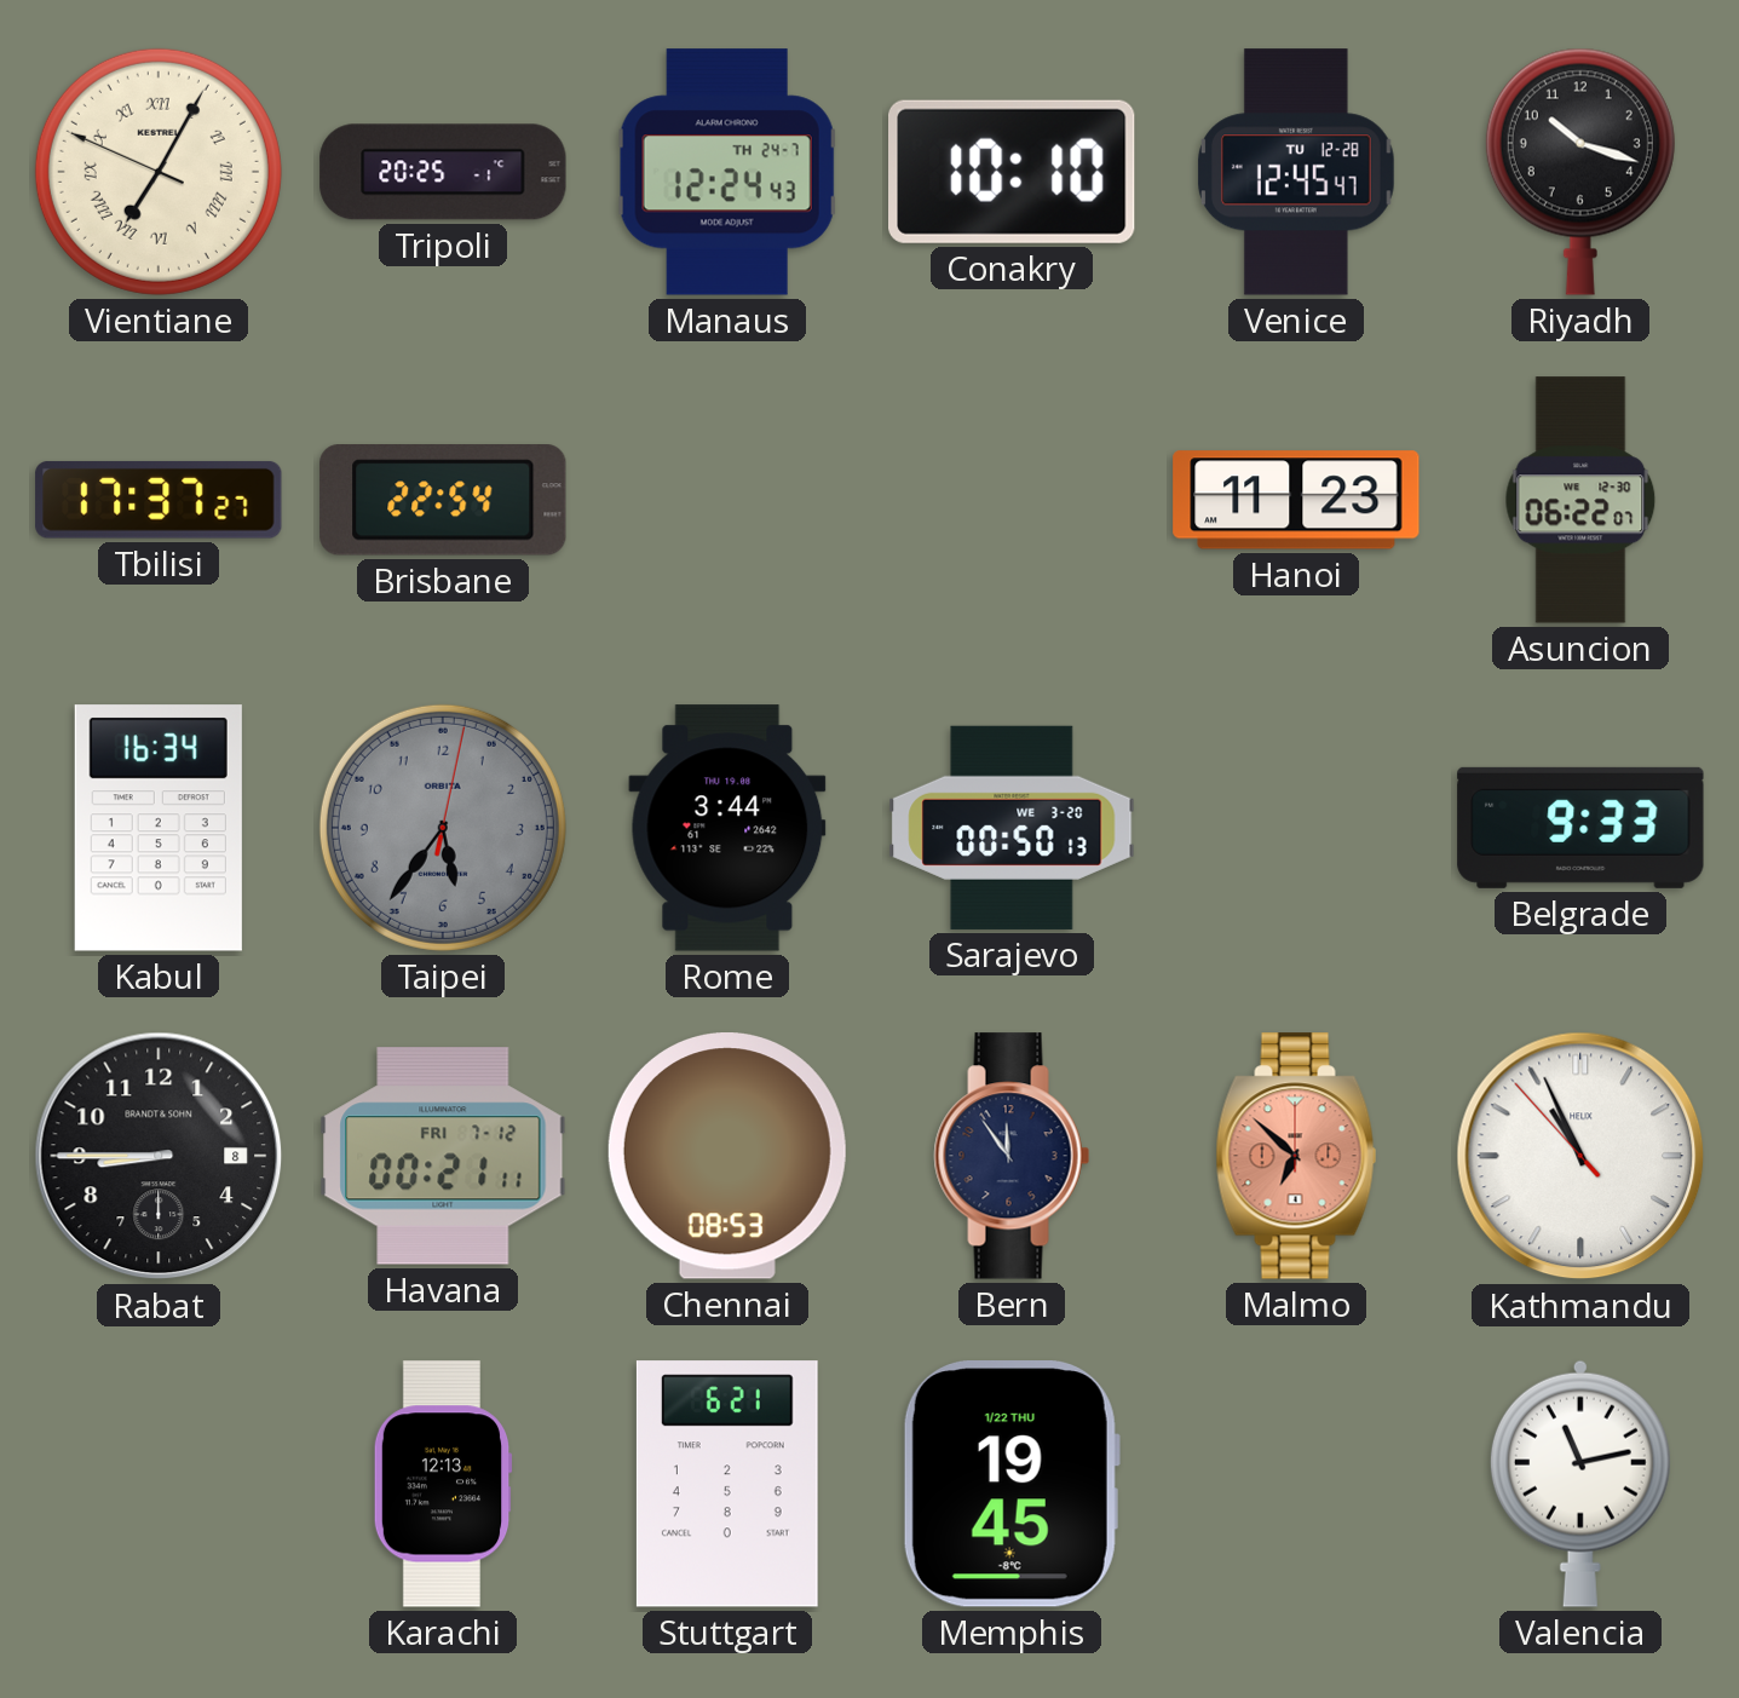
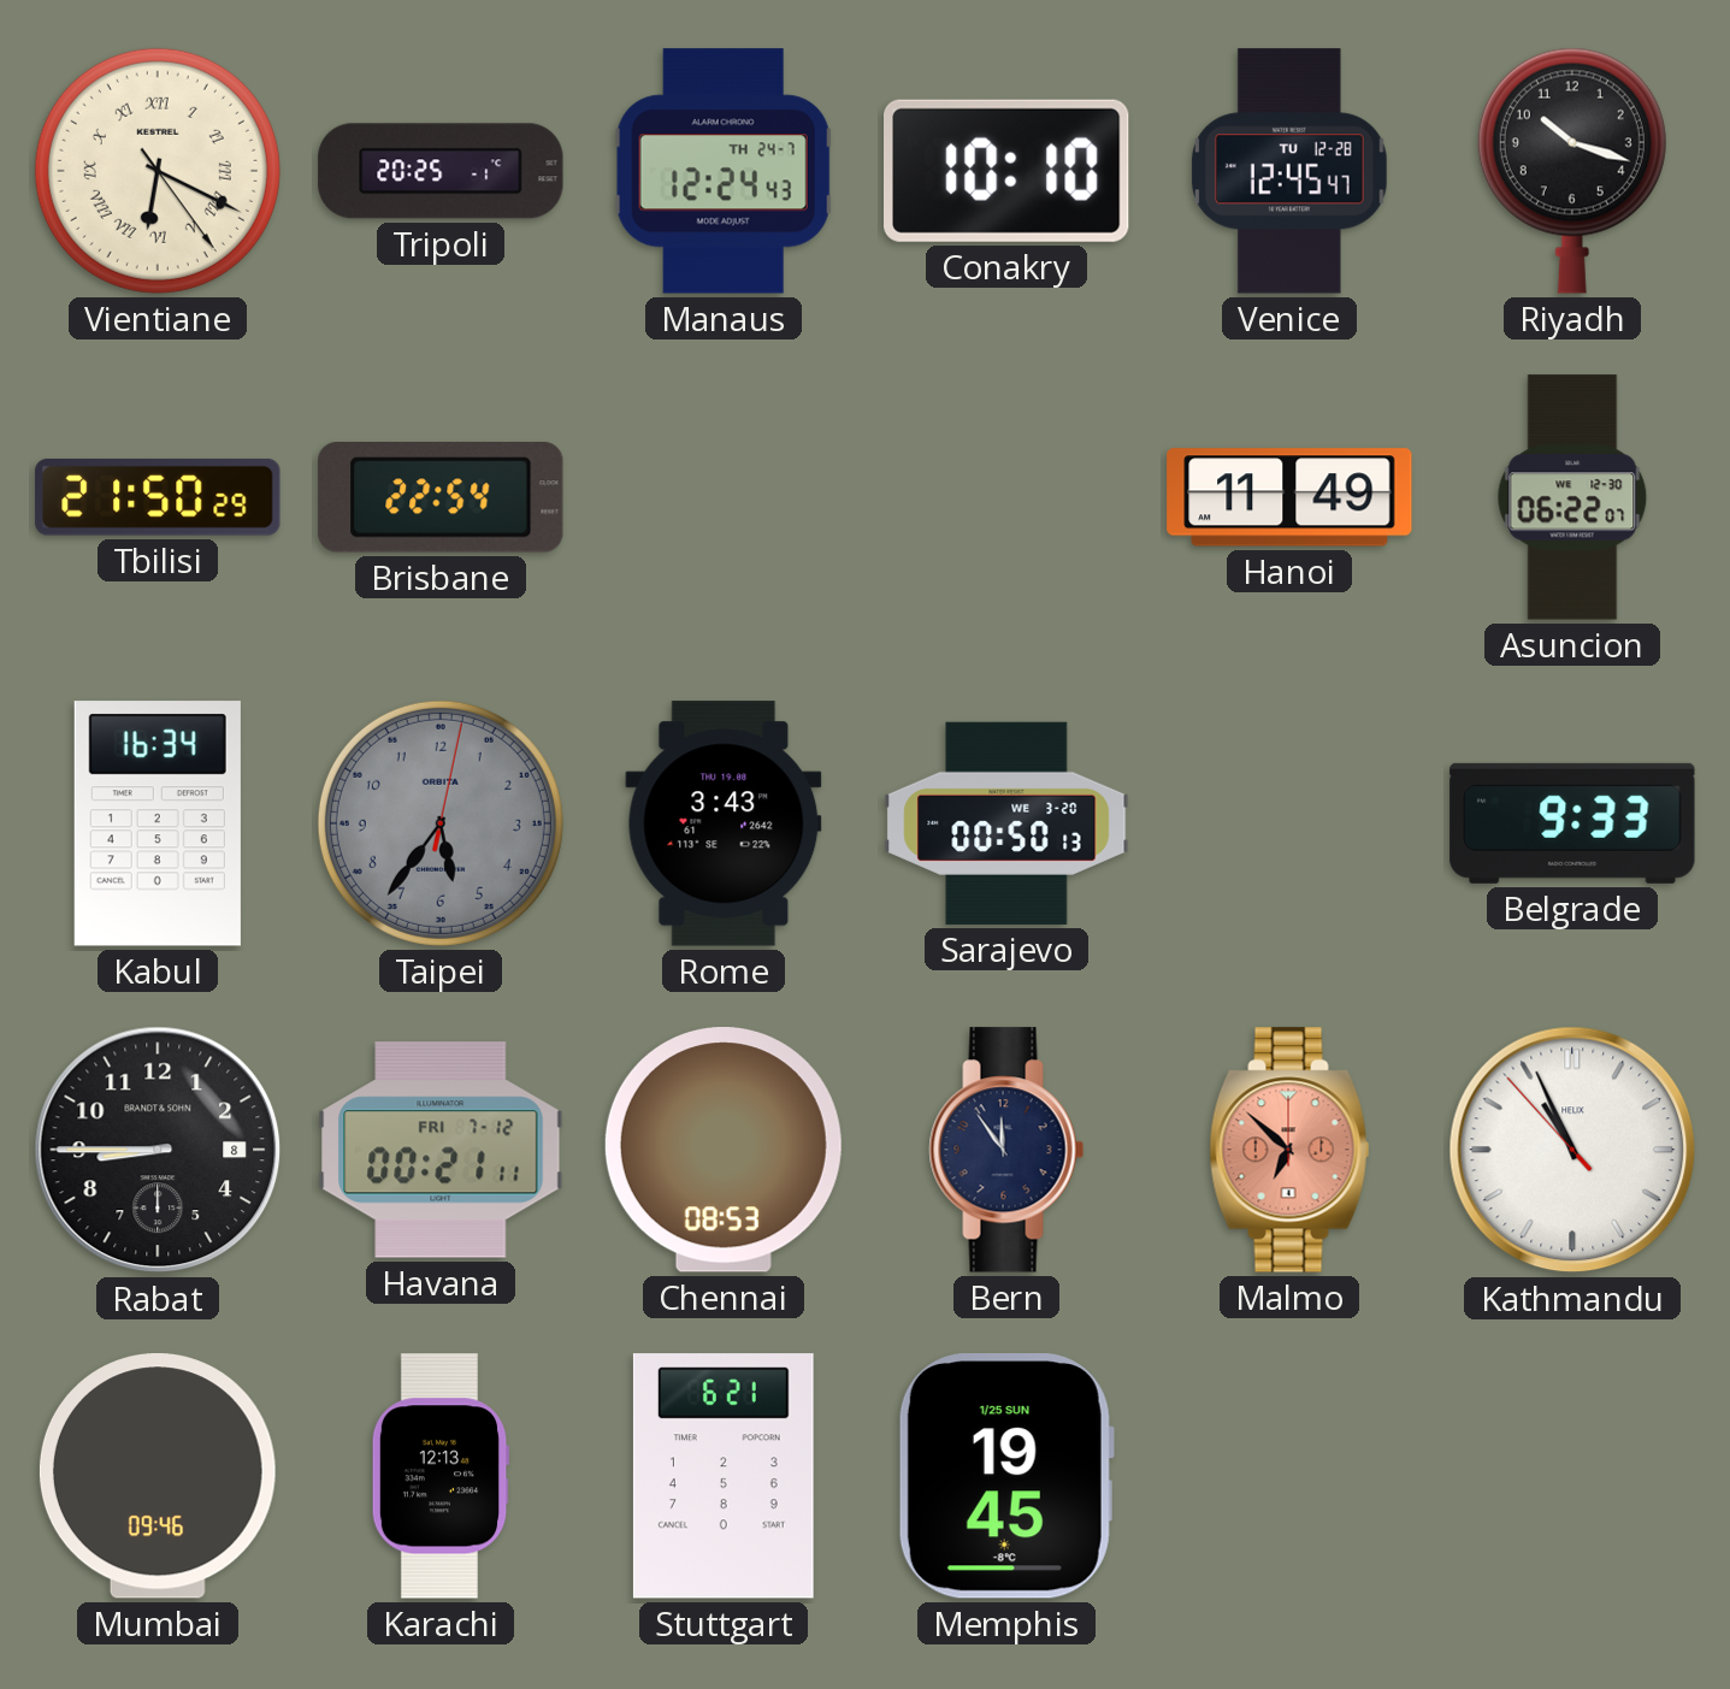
Vientiane: 7:04 -> 6:19
Tbilisi: 17:37 -> 21:50
Hanoi: 11:23 -> 11:49
Rome: 3:44 -> 3:43
Mumbai: none -> 09:46
Memphis date: 1/22 THU -> 1/25 SUN
Valencia: 11:13 -> none
